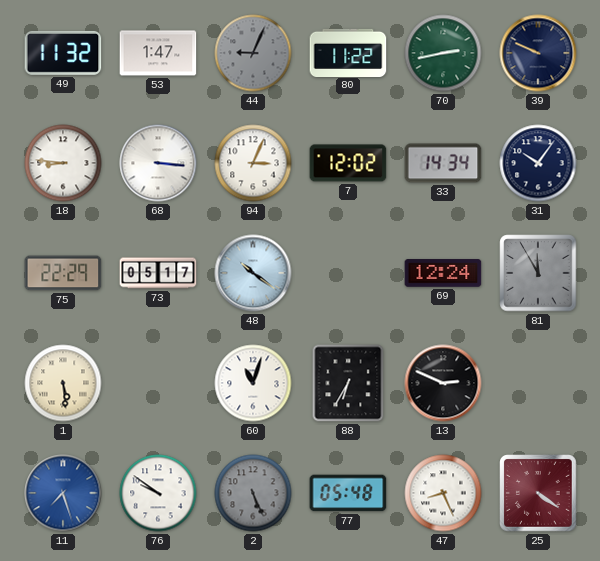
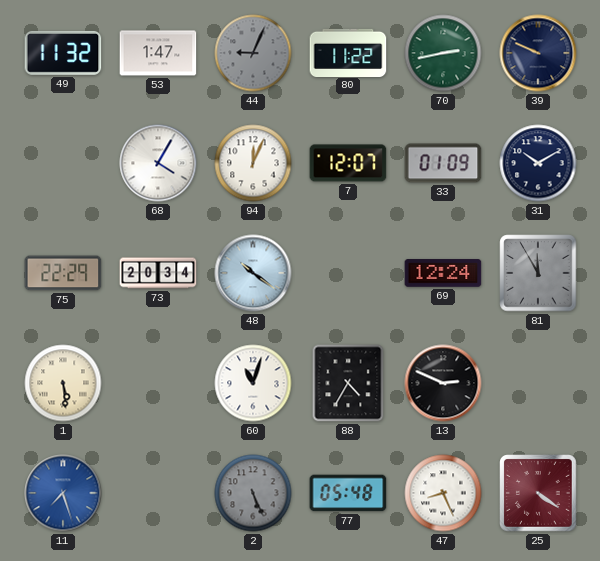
18: 8:46 -> none
68: 3:16 -> 4:05
94: 3:04 -> 12:04
7: 12:02 -> 12:07
33: 14:34 -> 01:09
31: 10:06 -> 10:10
73: 05:17 -> 20:34
88: 6:35 -> 4:35
76: 9:51 -> none
